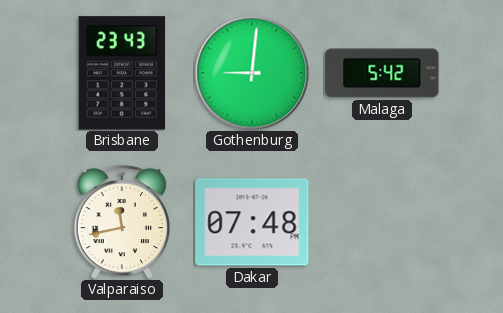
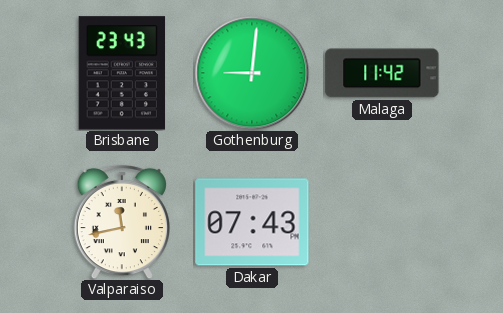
Malaga: 5:42 -> 11:42
Dakar: 07:48 -> 07:43
